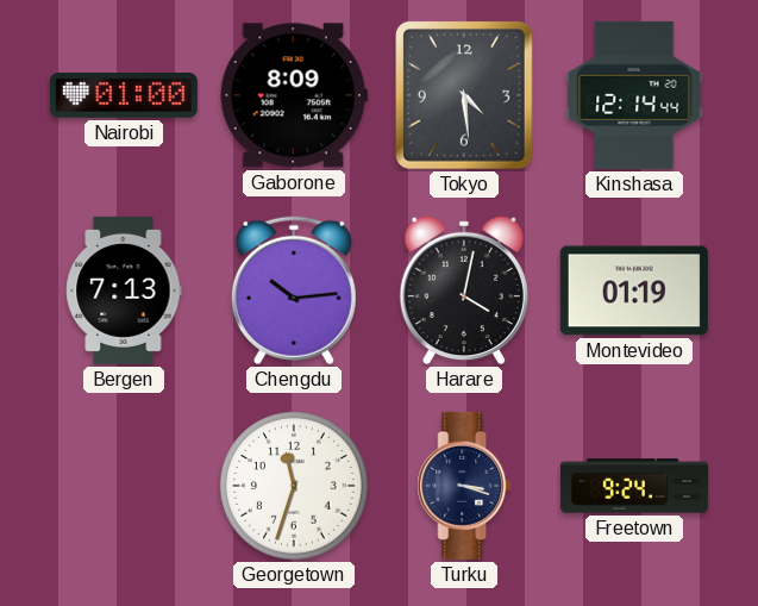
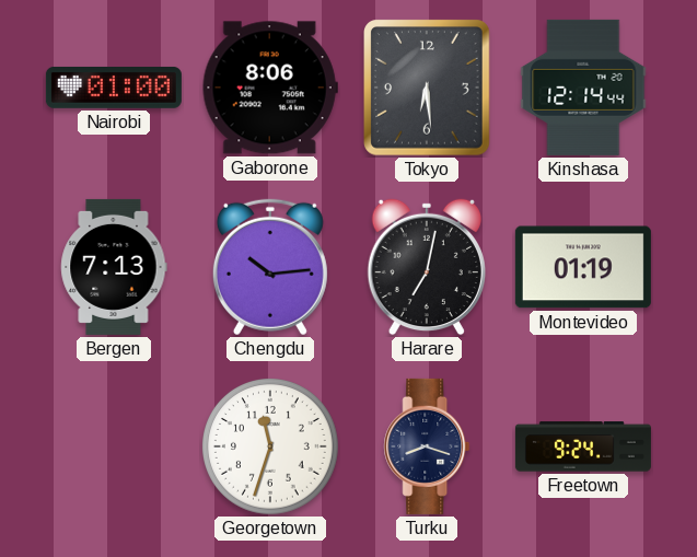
Gaborone: 8:09 -> 8:06
Tokyo: 4:29 -> 6:29
Harare: 4:02 -> 7:02
Turku: 3:18 -> 8:18
